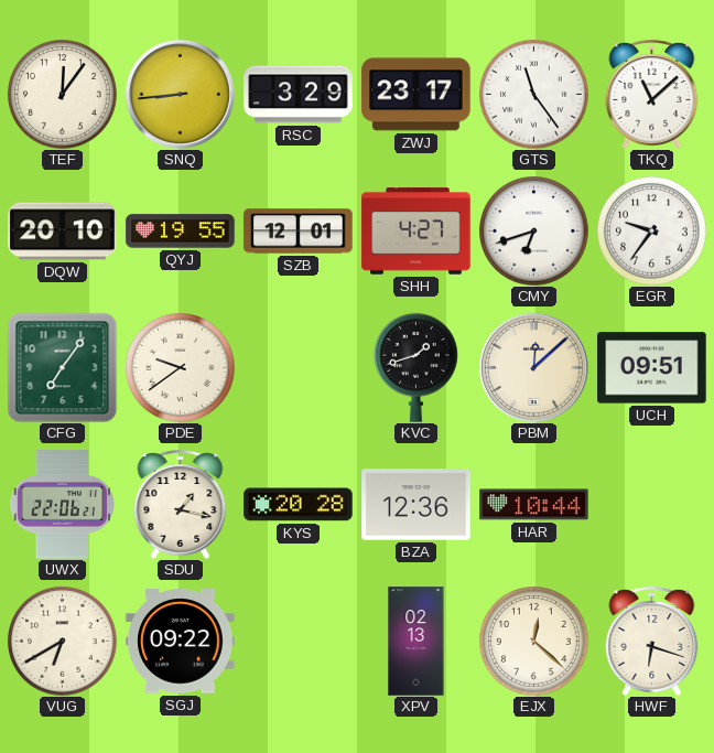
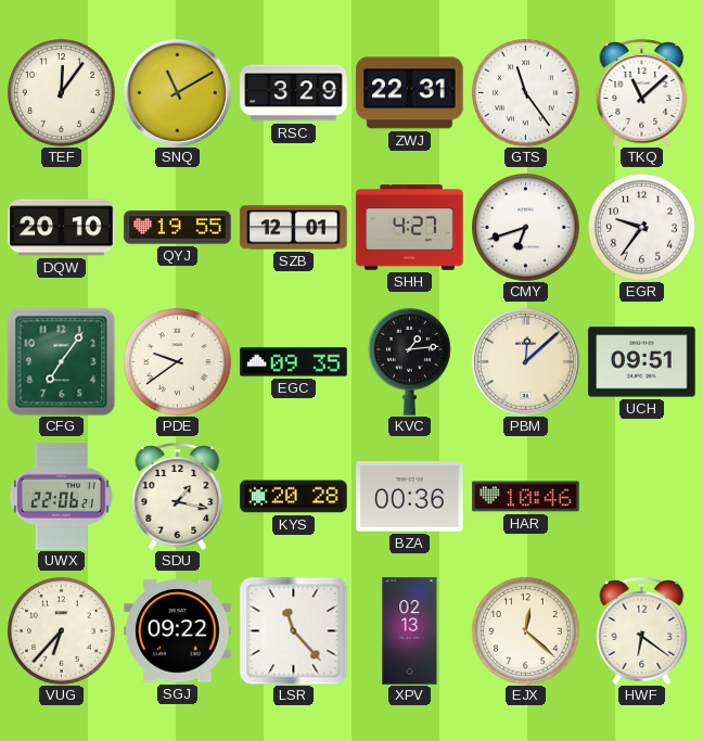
SNQ: 8:44 -> 11:10
ZWJ: 23:17 -> 22:31
EGC: none -> 09:35
KVC: 1:42 -> 1:14
BZA: 12:36 -> 00:36
HAR: 10:44 -> 10:46
VUG: 6:40 -> 6:37
LSR: none -> 11:23
HWF: 6:18 -> 6:21
